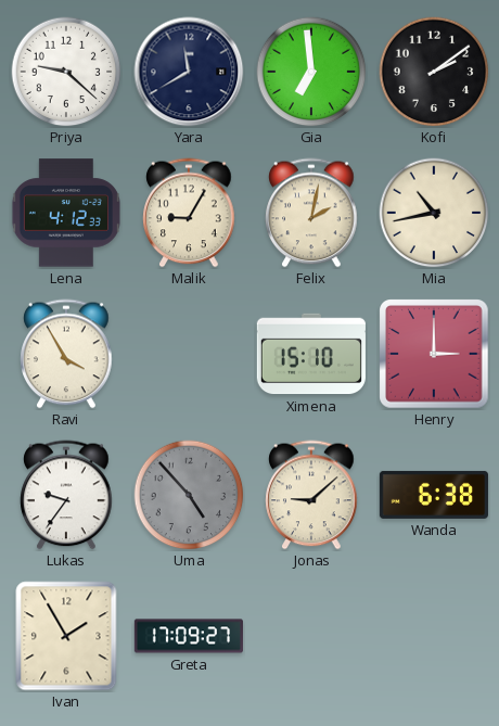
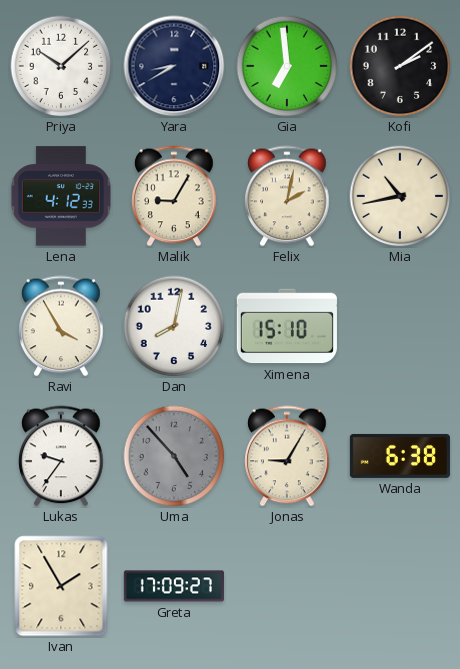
Priya: 9:22 -> 10:08
Yara: 11:40 -> 8:40
Dan: none -> 8:02
Henry: 3:00 -> none
Jonas: 9:08 -> 9:05
